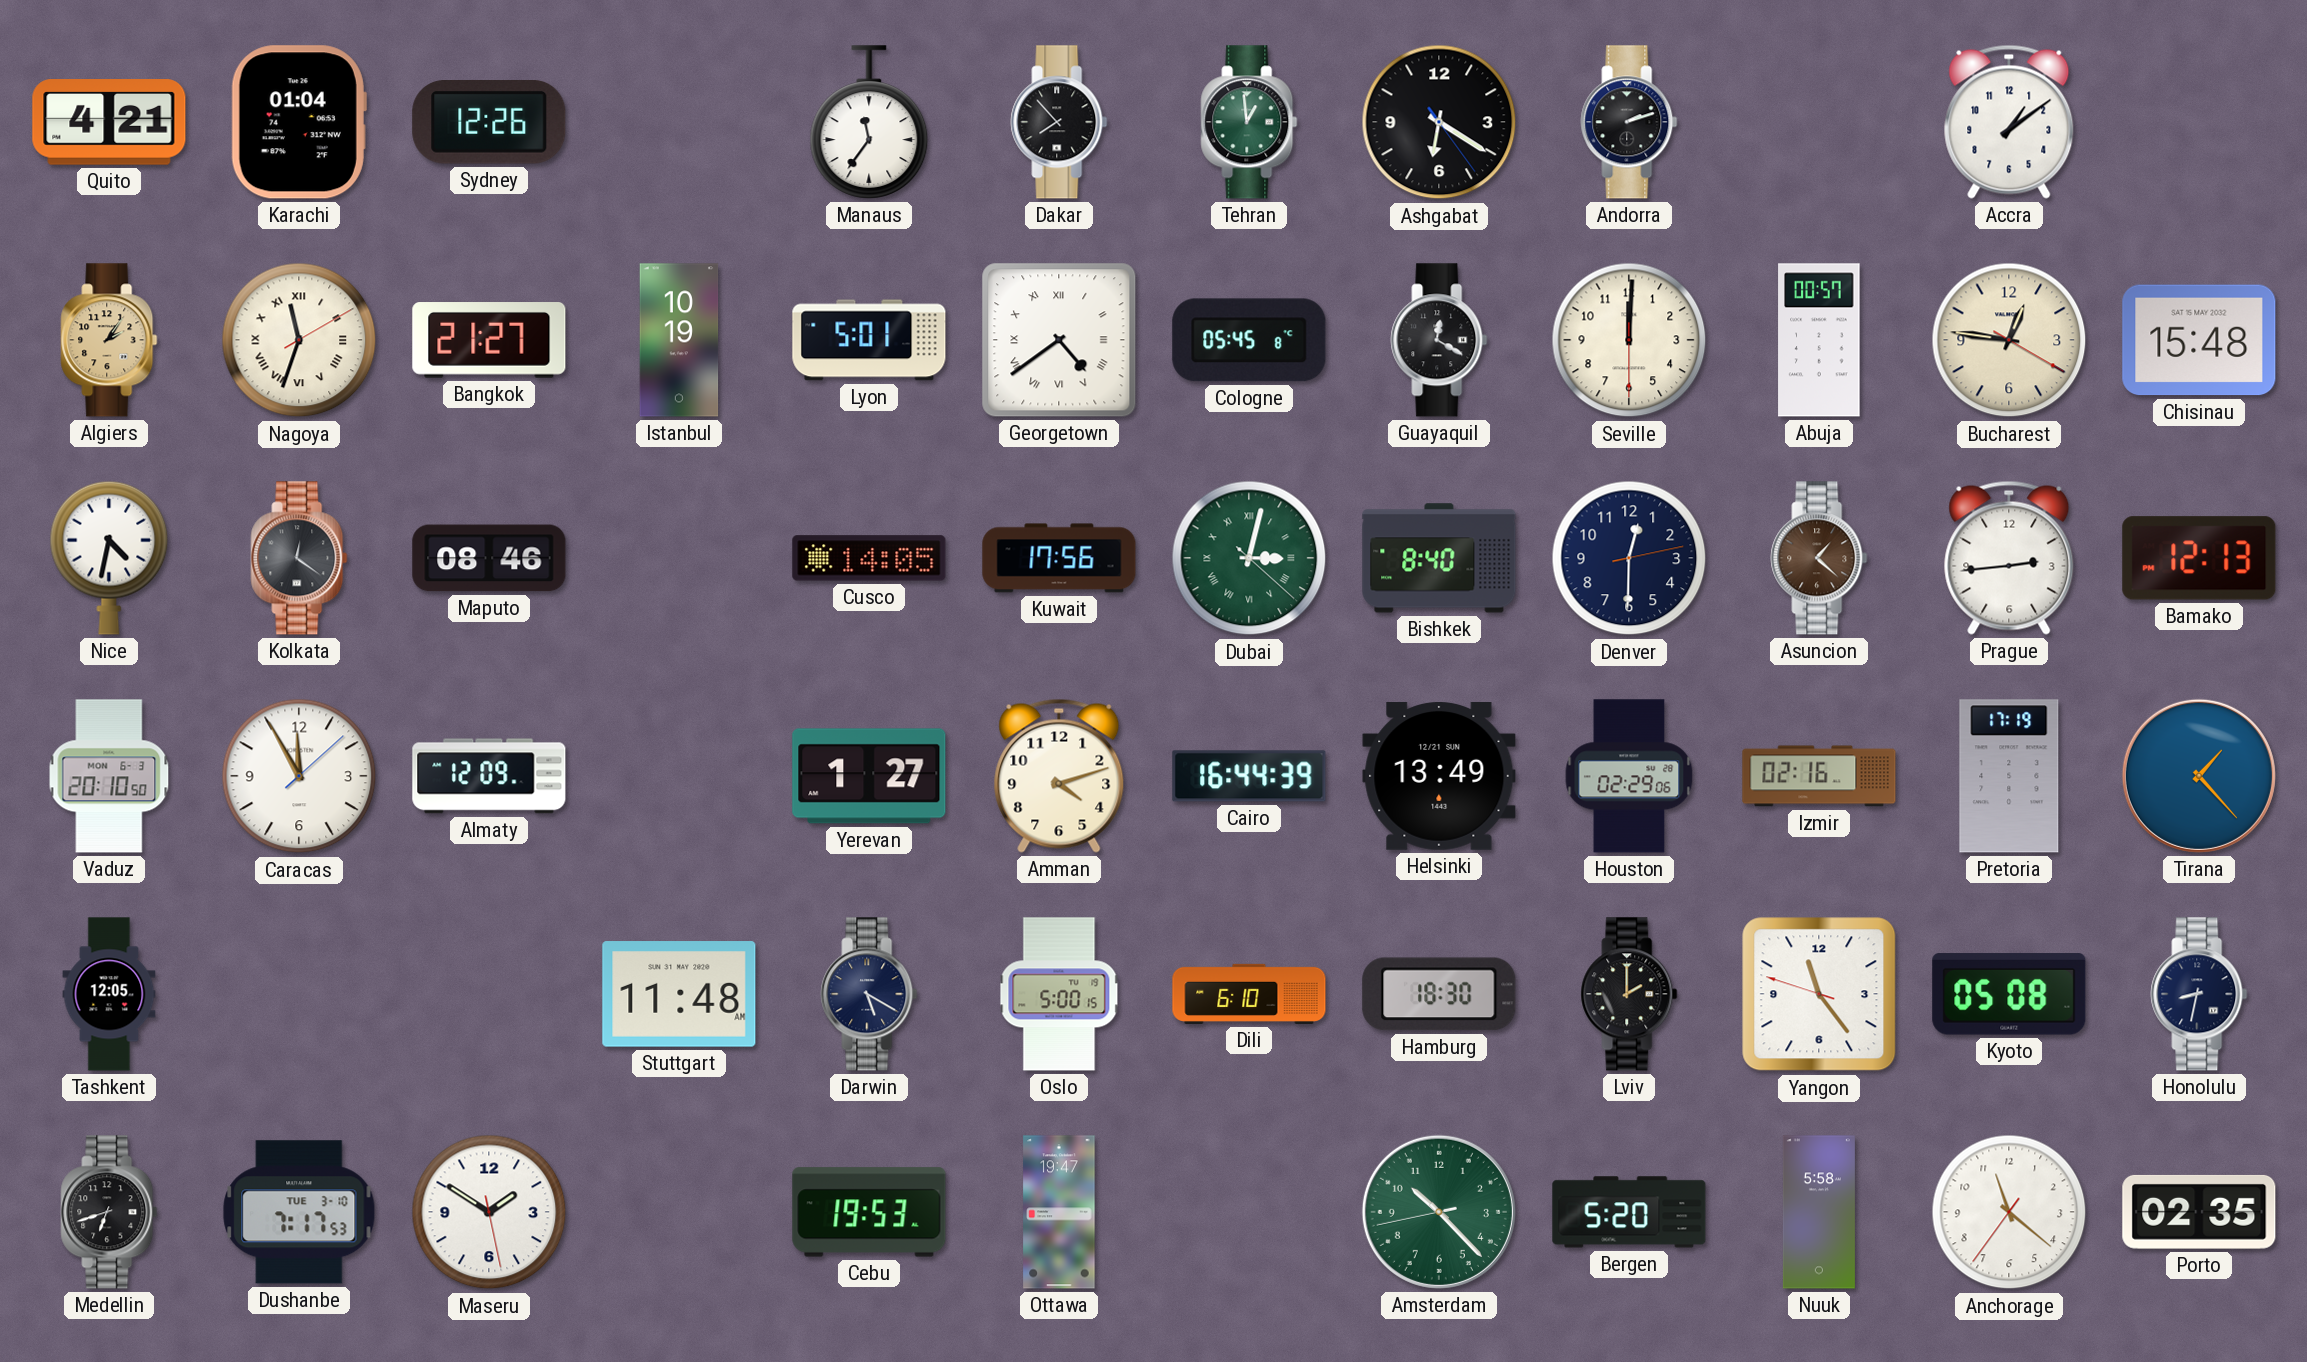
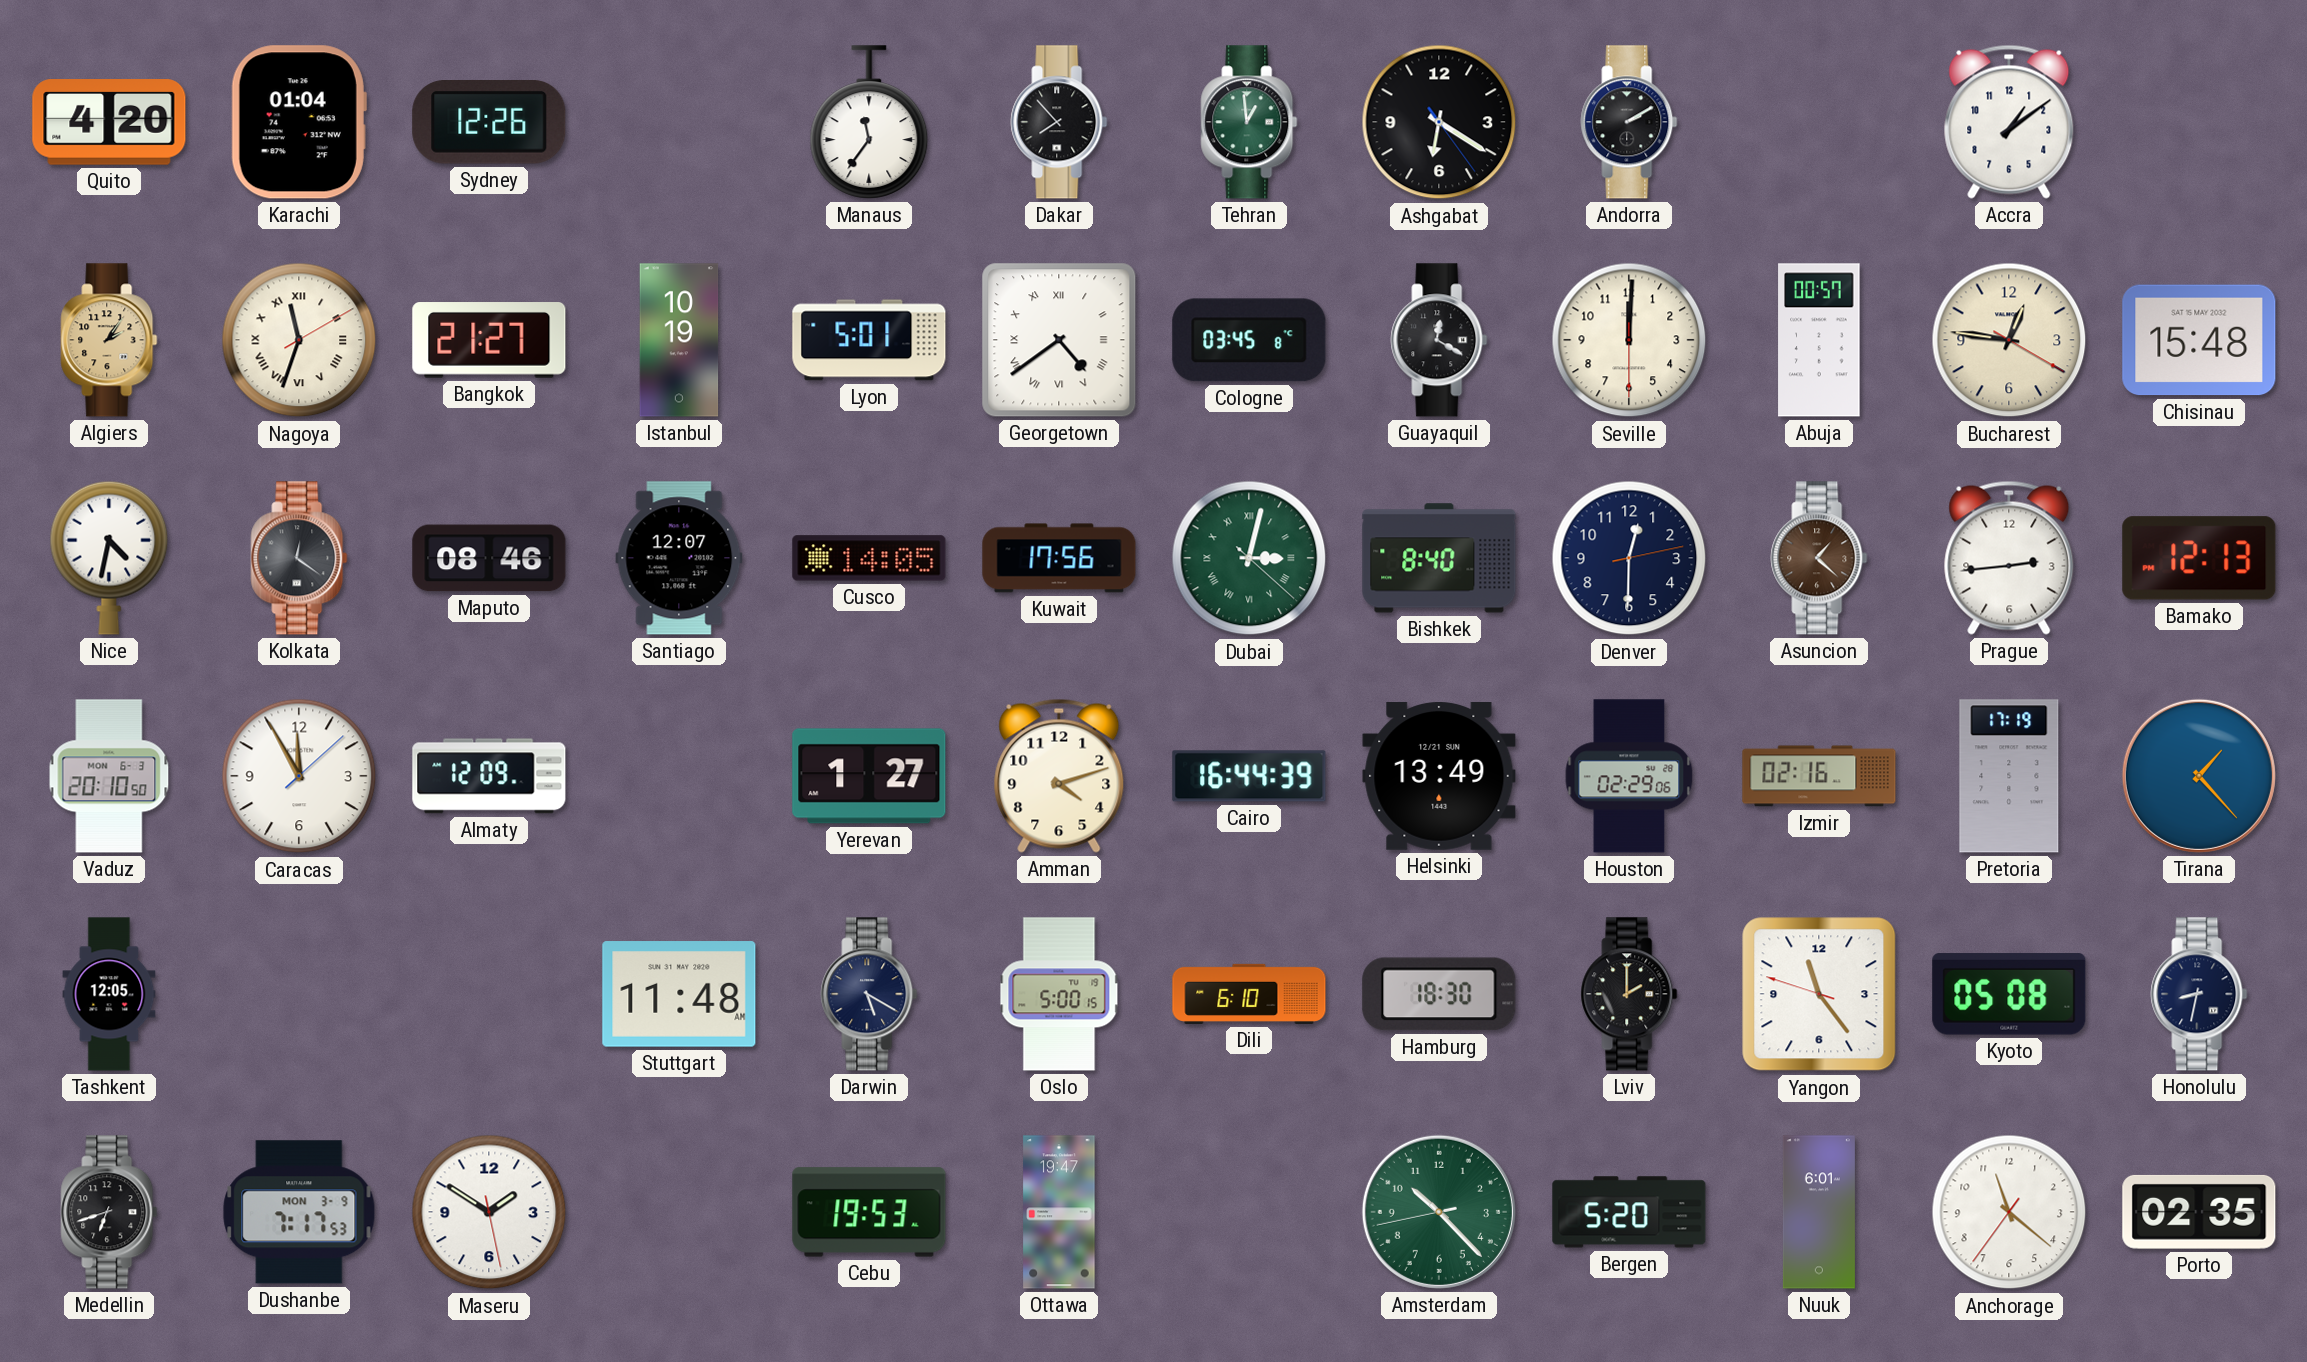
Quito: 4:21 -> 4:20
Andorra: 2:12 -> 2:10
Cologne: 05:45 -> 03:45
Santiago: none -> 12:07
Dushanbe date: TUE 3-10 -> MON 3-9
Nuuk: 5:58 -> 6:01
